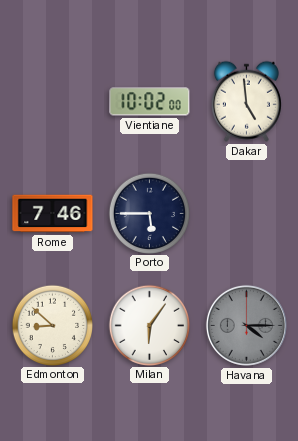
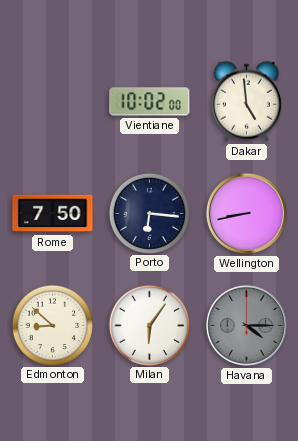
Rome: 7:46 -> 7:50
Porto: 5:45 -> 6:16
Wellington: none -> 8:43
